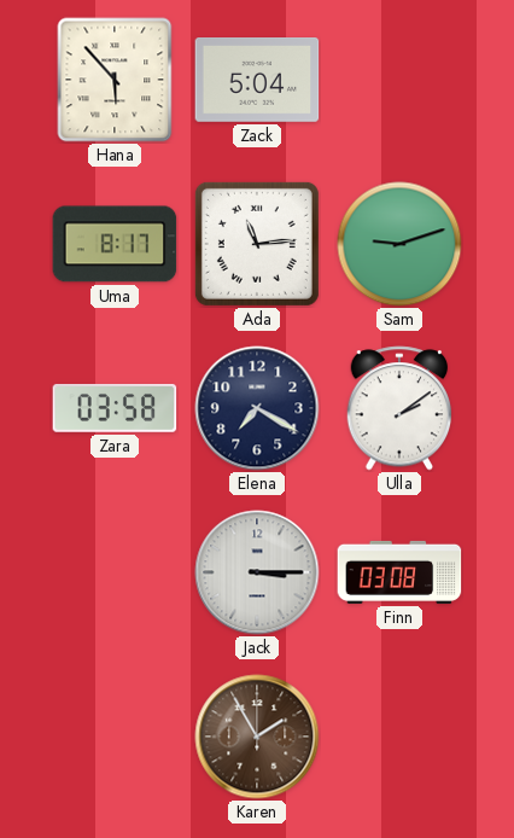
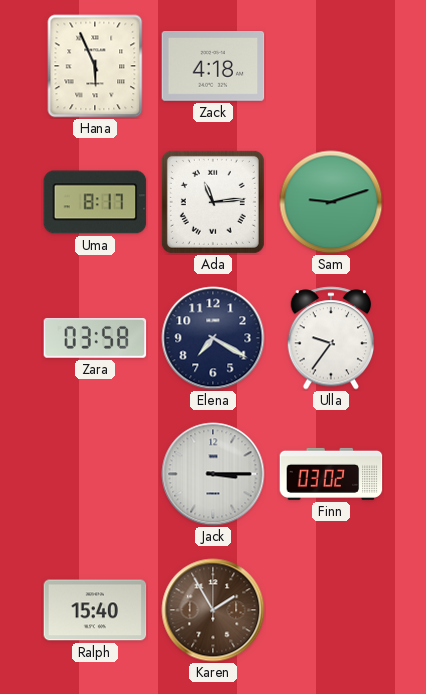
Hana: 5:53 -> 5:56
Zack: 5:04 -> 4:18
Ulla: 2:09 -> 9:36
Finn: 03:08 -> 03:02
Ralph: none -> 15:40
